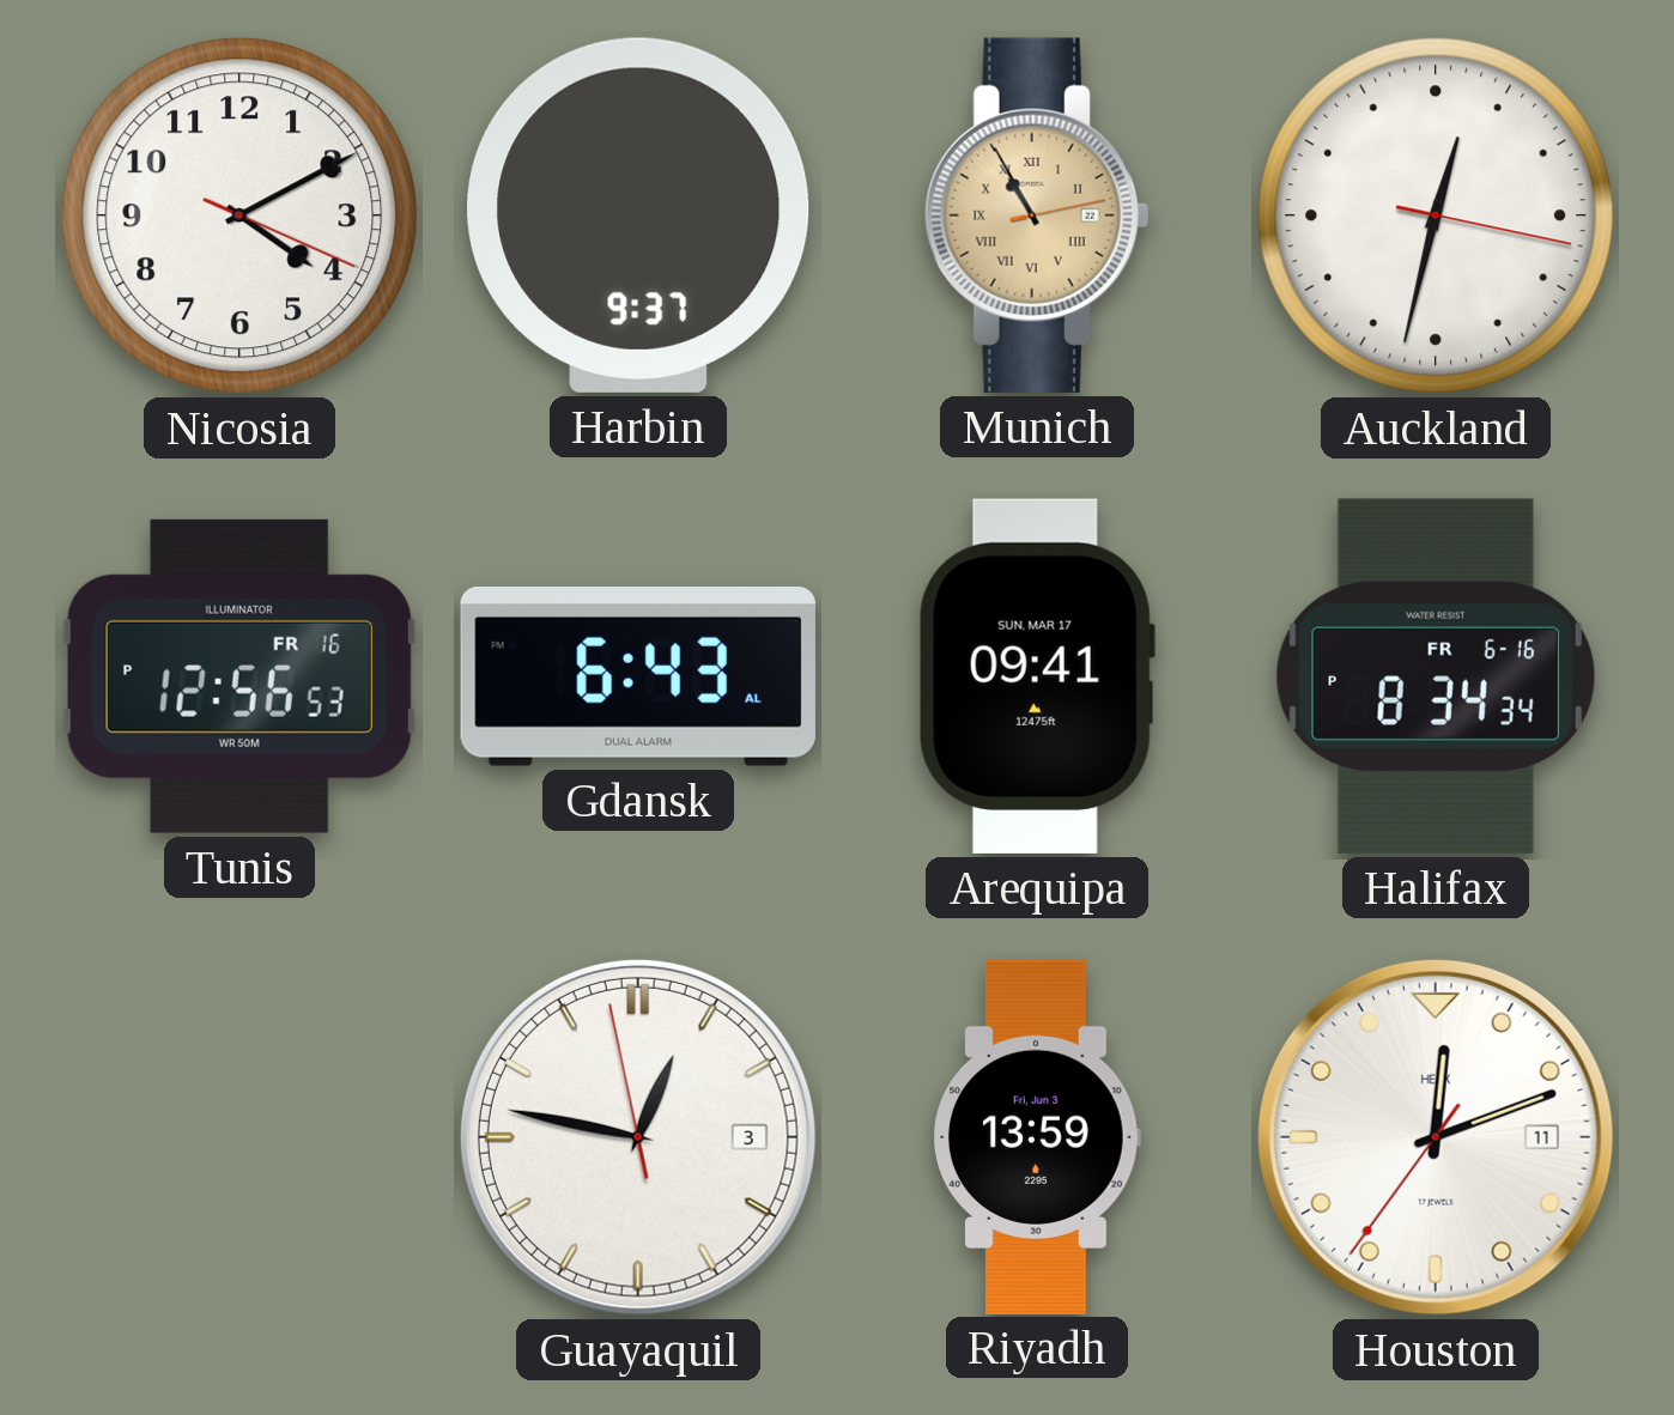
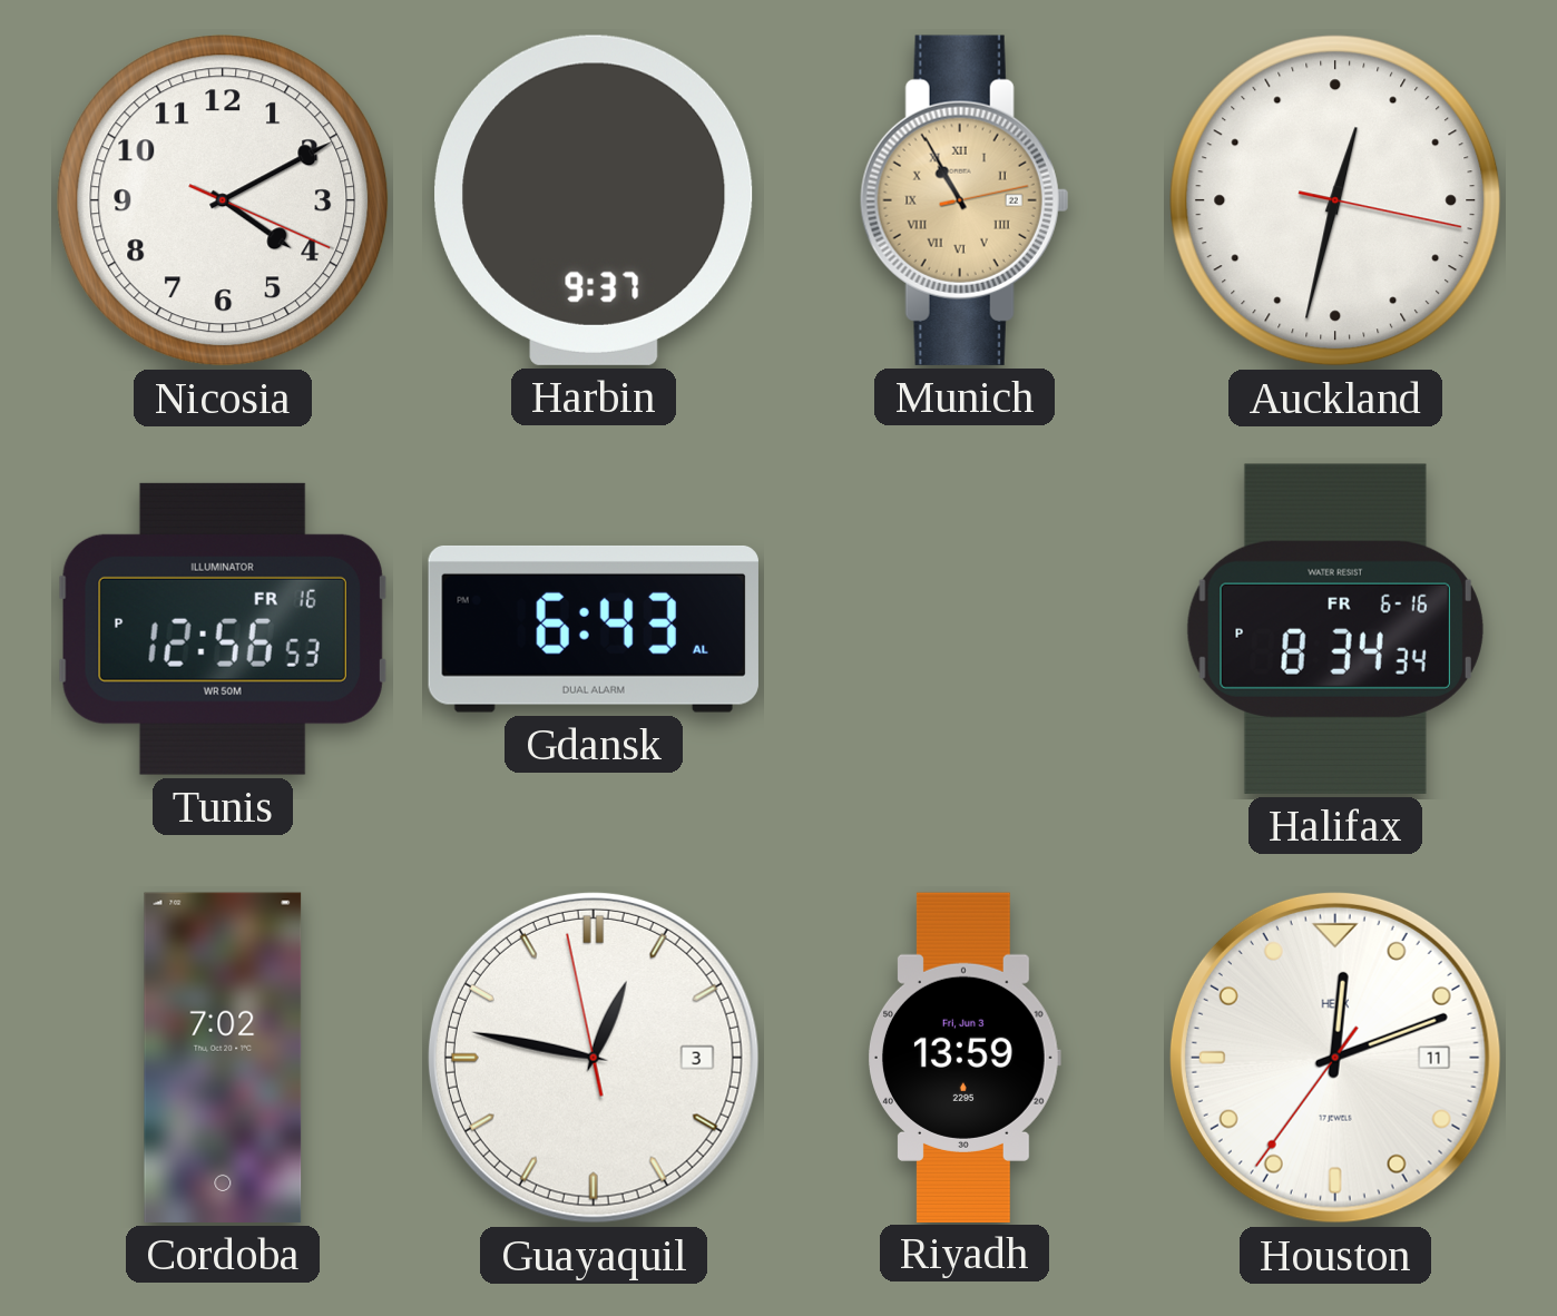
Arequipa: 09:41 -> none
Cordoba: none -> 7:02
